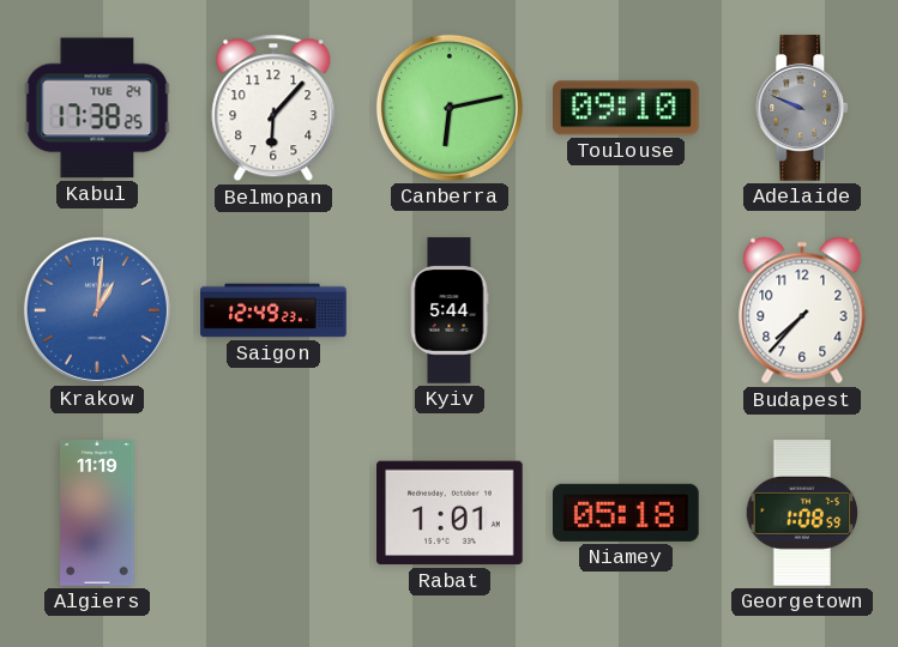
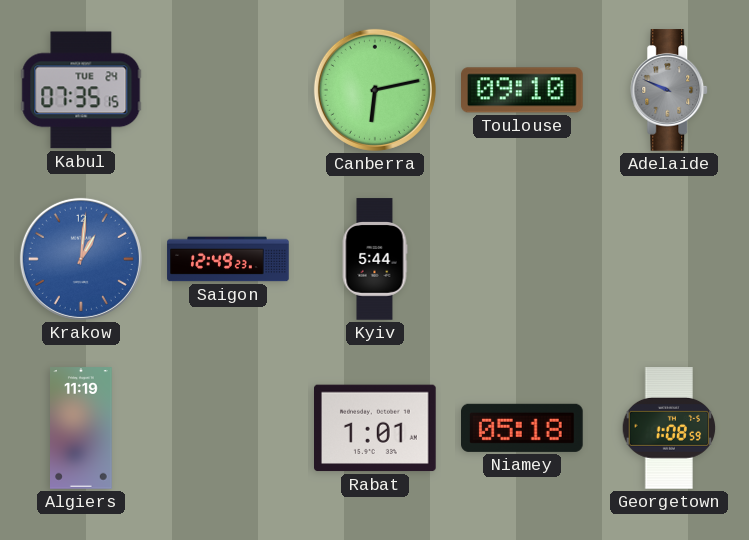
Kabul: 17:38 -> 07:35
Belmopan: 6:07 -> none
Budapest: 7:37 -> none
